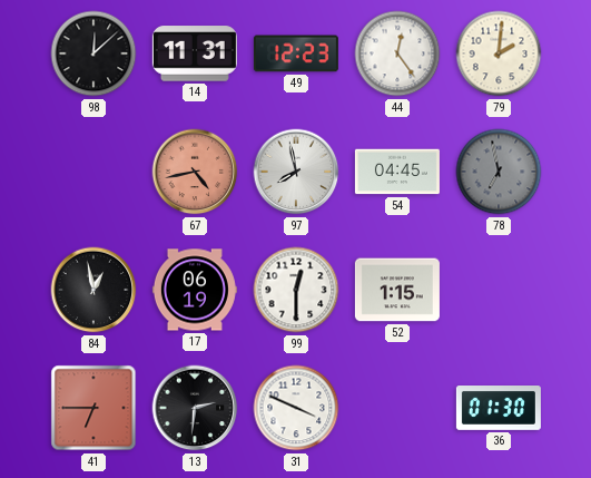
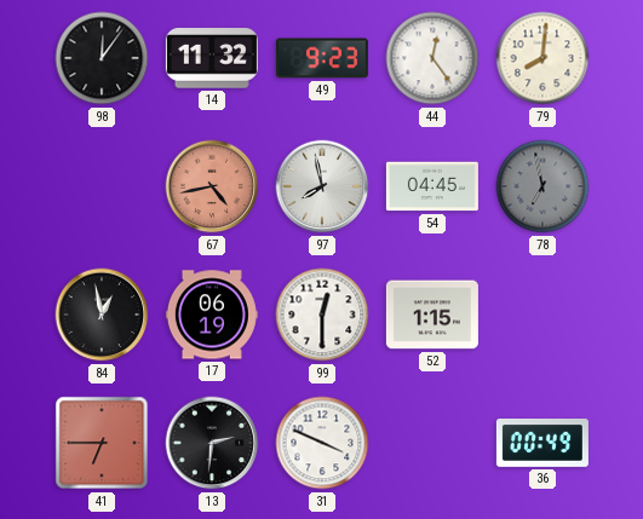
98: 12:08 -> 12:06
14: 11:31 -> 11:32
49: 12:23 -> 9:23
79: 2:01 -> 8:01
36: 01:30 -> 00:49
